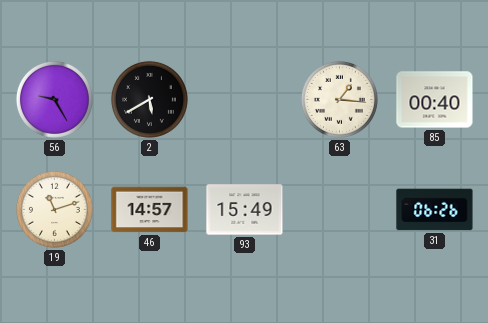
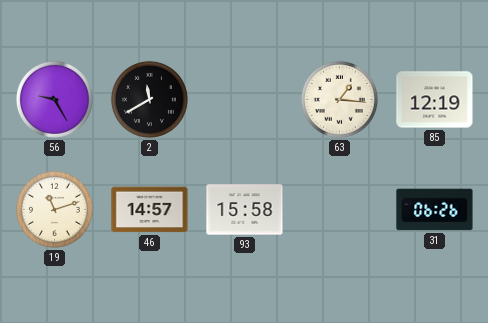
2: 5:40 -> 11:40
85: 00:40 -> 12:19
93: 15:49 -> 15:58
